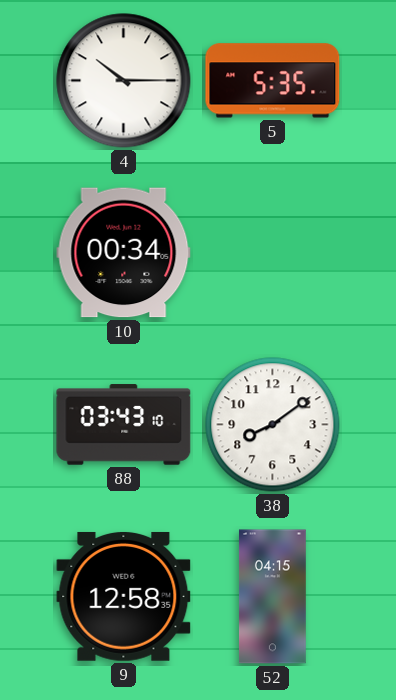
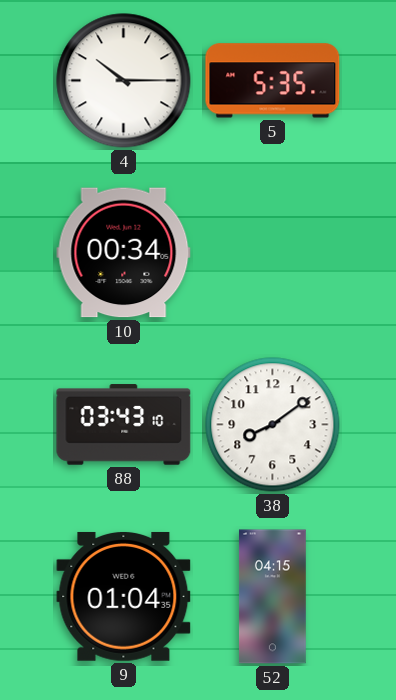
9: 12:58 -> 01:04
